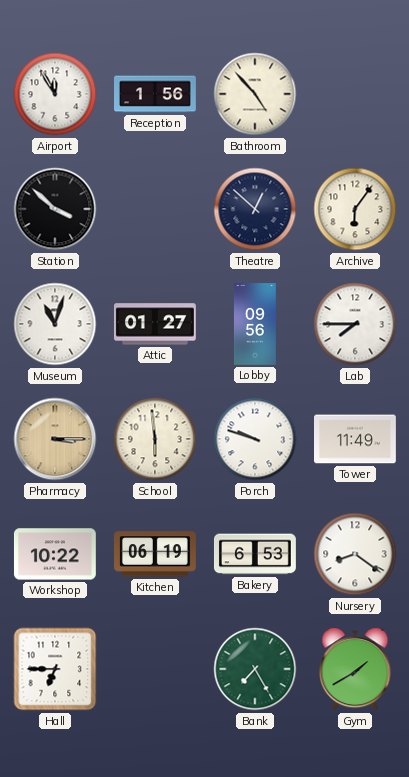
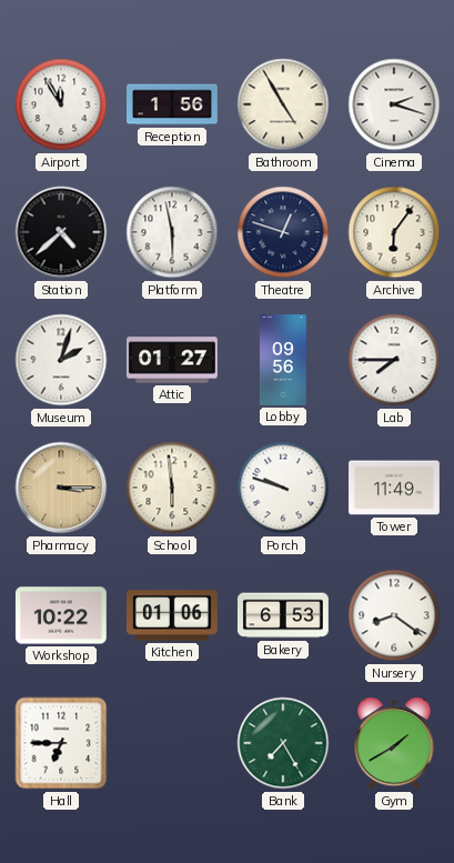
Bathroom: 4:53 -> 4:55
Cinema: none -> 2:18
Station: 3:52 -> 4:38
Platform: none -> 5:58
Theatre: 12:52 -> 12:48
Museum: 11:03 -> 2:03
Kitchen: 06:19 -> 01:06
